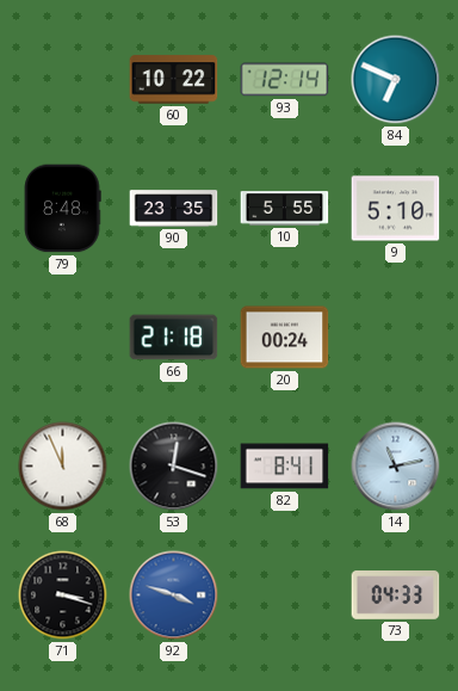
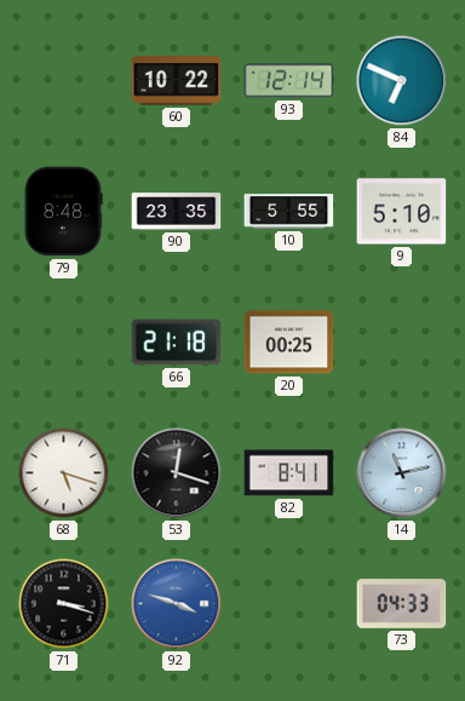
20: 00:24 -> 00:25
68: 11:56 -> 5:18
